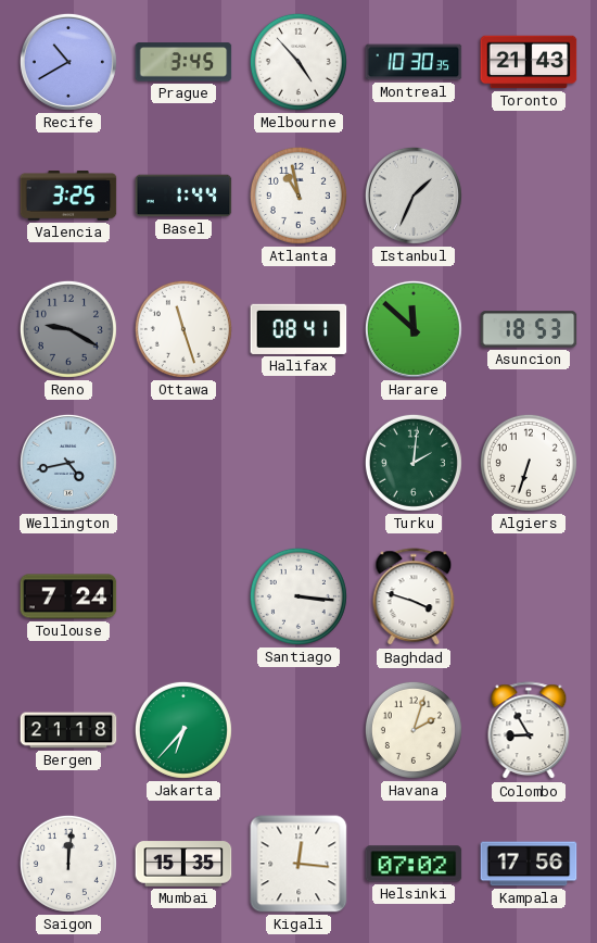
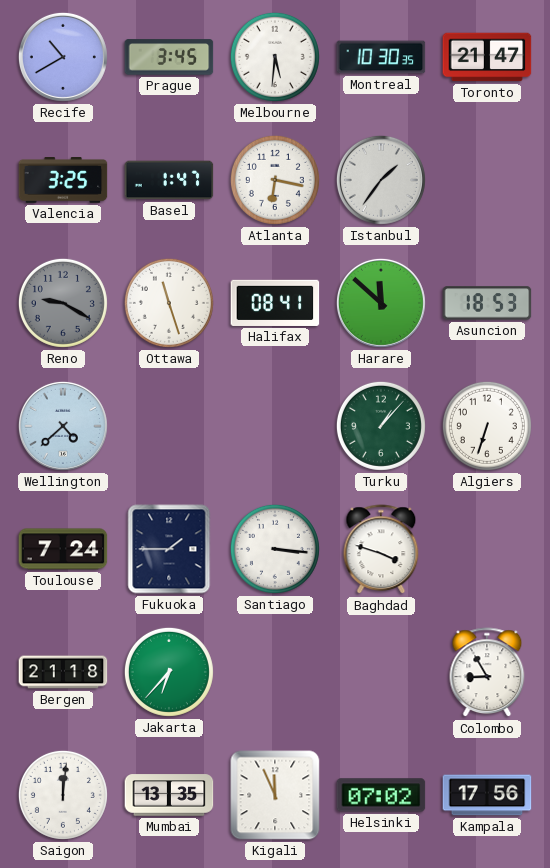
Melbourne: 4:53 -> 5:31
Toronto: 21:43 -> 21:47
Basel: 1:44 -> 1:47
Atlanta: 10:58 -> 6:17
Istanbul: 1:34 -> 1:36
Wellington: 4:43 -> 4:38
Turku: 2:01 -> 1:07
Fukuoka: none -> 1:45
Havana: 2:03 -> none
Mumbai: 15:35 -> 13:35
Kigali: 12:16 -> 11:56
